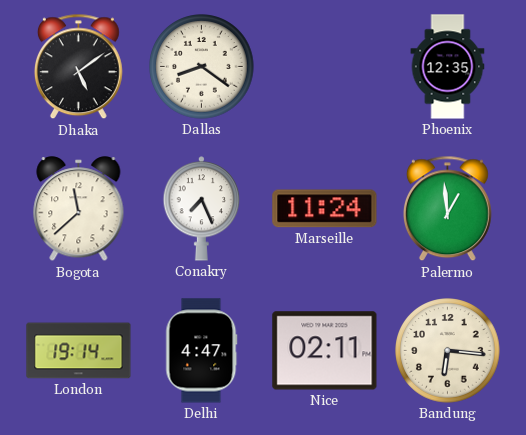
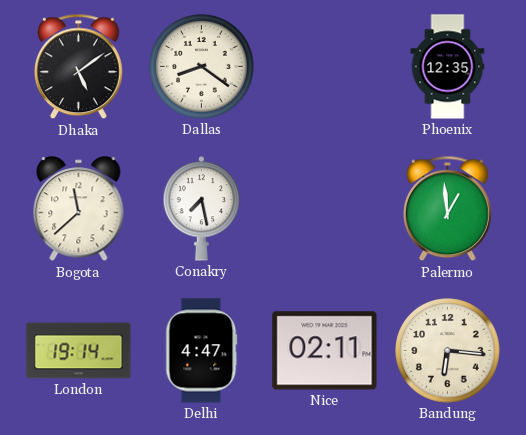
Conakry: 7:26 -> 7:28
Marseille: 11:24 -> none
